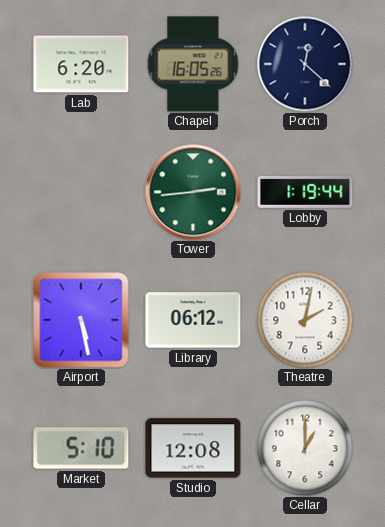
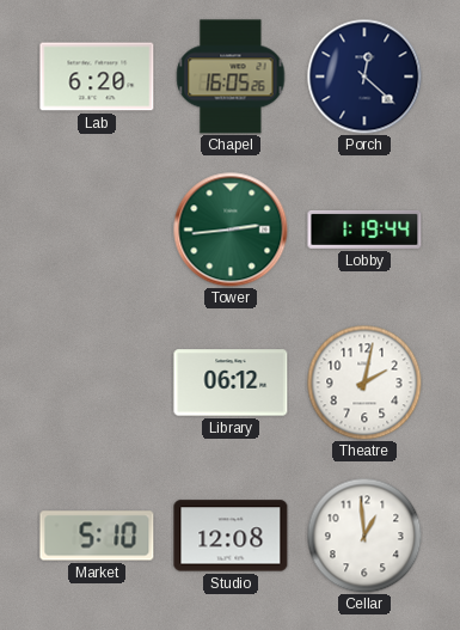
Airport: 5:28 -> none
Cellar: 1:00 -> 12:59
